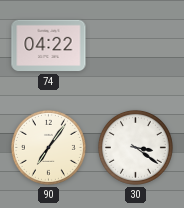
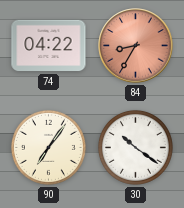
84: none -> 8:35
30: 3:21 -> 10:21
